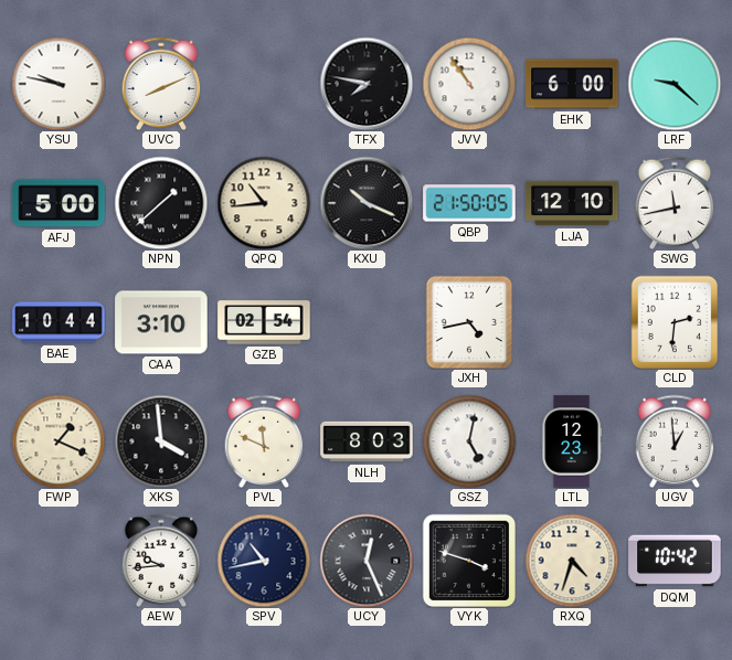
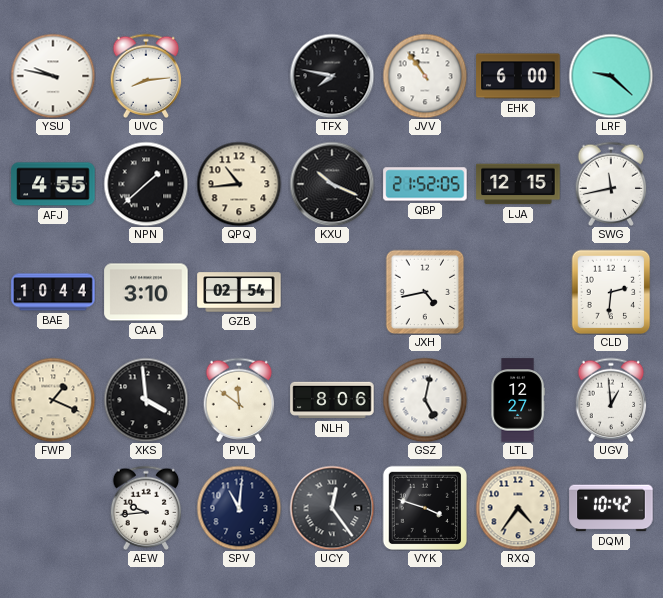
UVC: 8:11 -> 8:14
AFJ: 5:00 -> 4:55
QBP: 21:50 -> 21:52
LJA: 12:10 -> 12:15
PVL: 11:49 -> 11:51
NLH: 8:03 -> 8:06
LTL: 12:23 -> 12:27
SPV: 10:43 -> 11:01
UCY: 12:26 -> 12:24
RXQ: 4:33 -> 4:36
